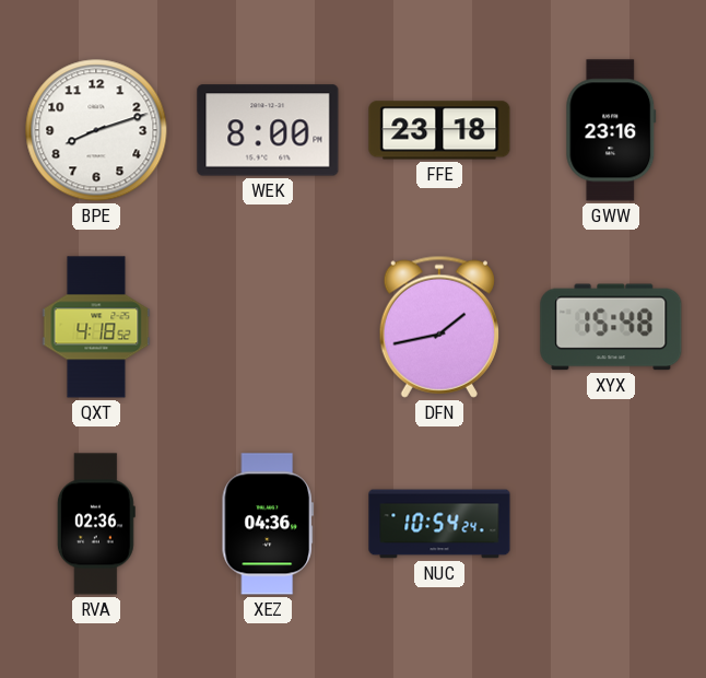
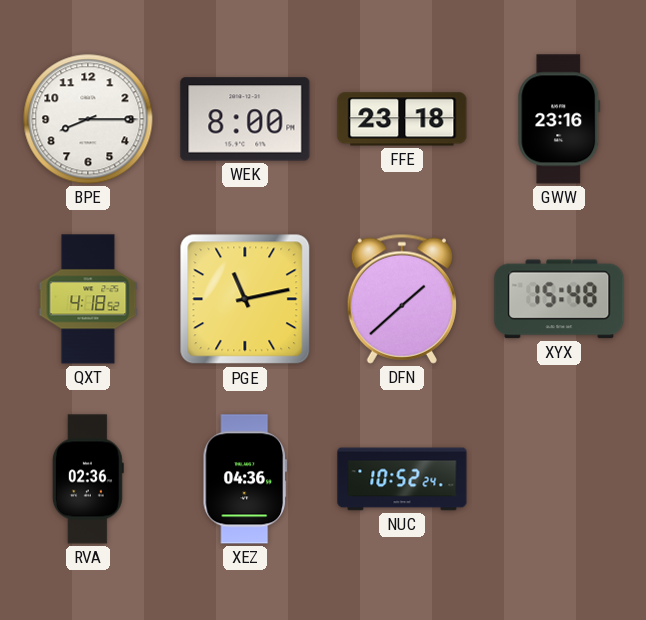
BPE: 8:12 -> 8:15
PGE: none -> 11:13
DFN: 1:43 -> 1:38
NUC: 10:54 -> 10:52
